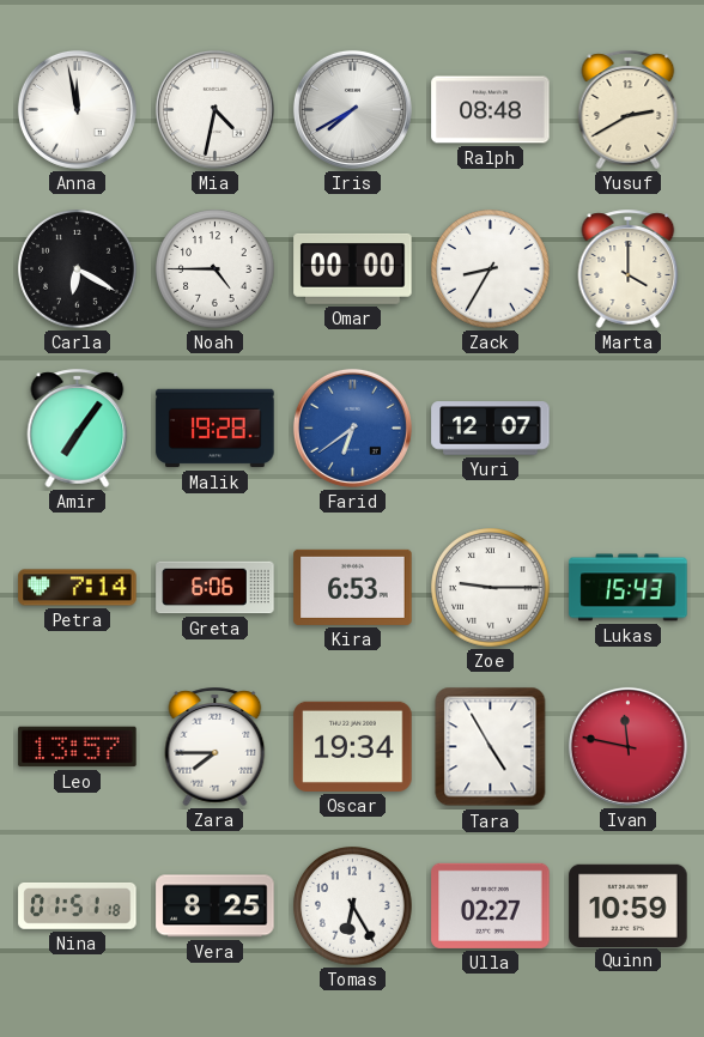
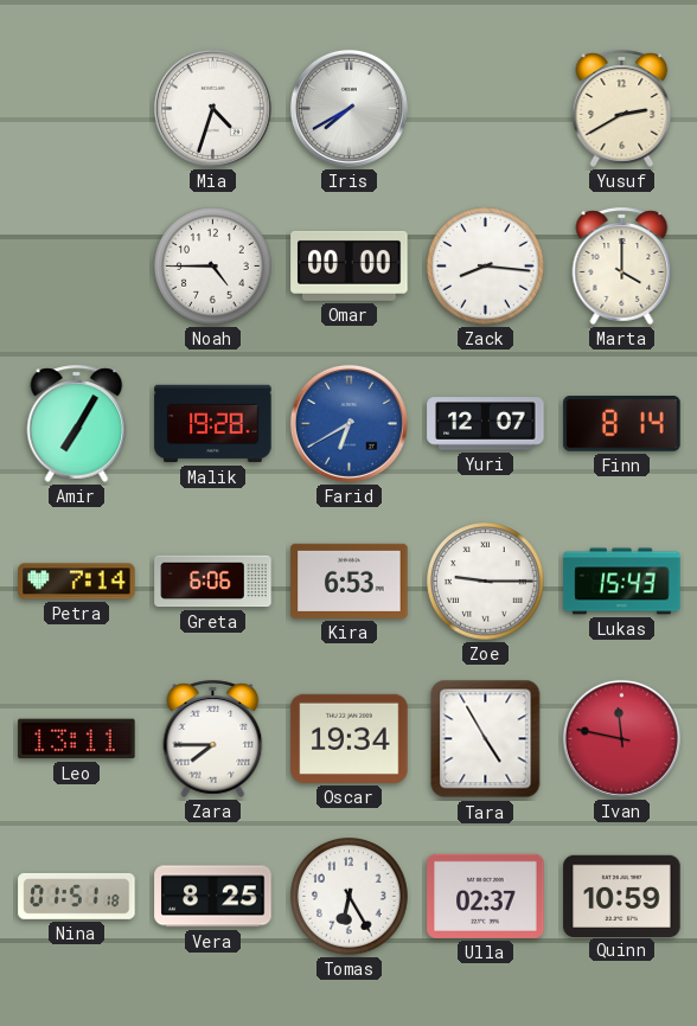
Anna: 11:58 -> none
Mia: 4:32 -> 4:33
Ralph: 08:48 -> none
Carla: 6:20 -> none
Zack: 8:35 -> 8:16
Amir: 7:06 -> 7:05
Farid: 6:39 -> 6:40
Finn: none -> 8:14
Leo: 13:57 -> 13:11
Ulla: 02:27 -> 02:37
